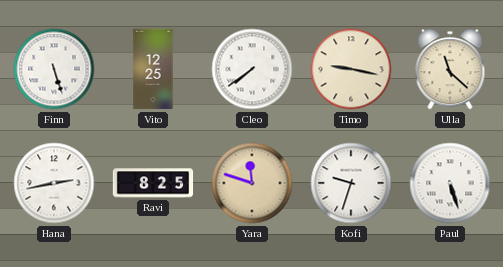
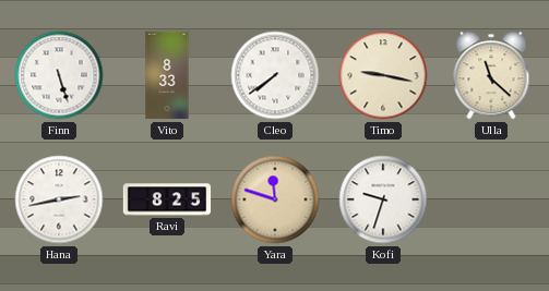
Vito: 12:25 -> 8:33
Paul: 5:27 -> none
